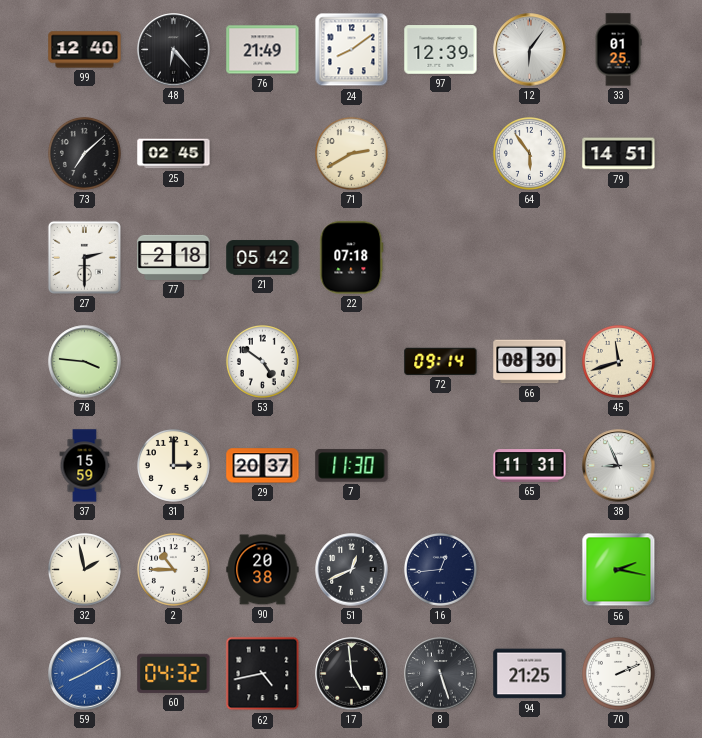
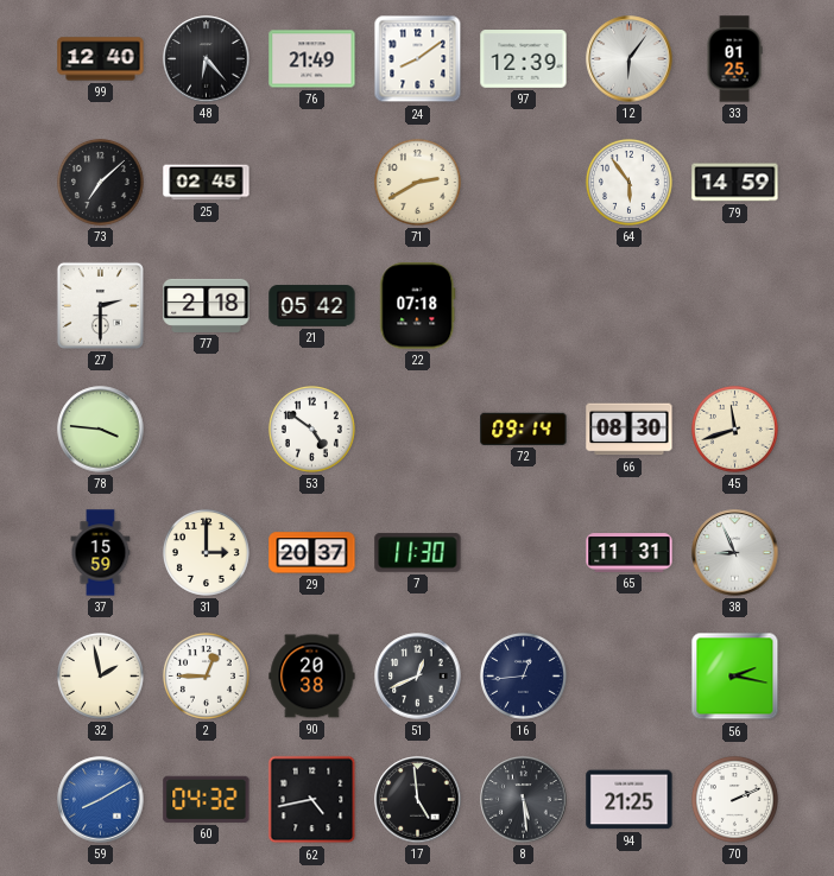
79: 14:51 -> 14:59
2: 10:45 -> 12:45
8: 5:27 -> 5:29
